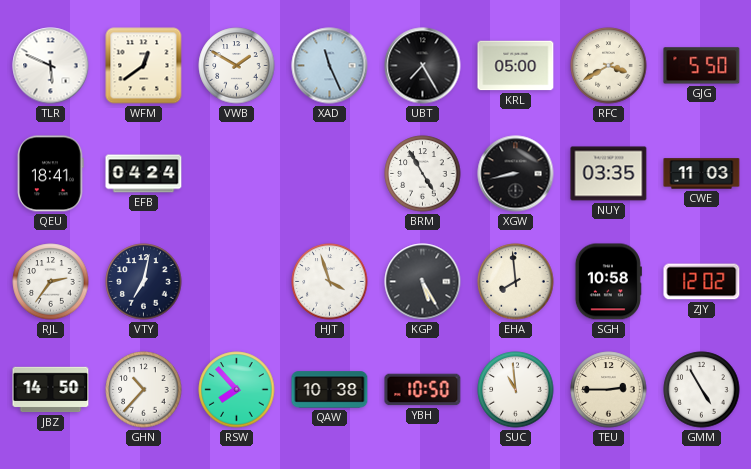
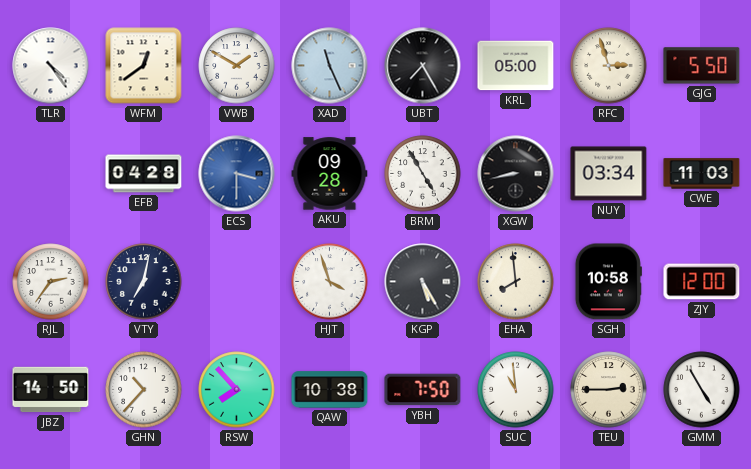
TLR: 5:49 -> 4:24
RFC: 3:40 -> 2:57
QEU: 18:41 -> none
EFB: 04:24 -> 04:28
ECS: none -> 3:30
AKU: none -> 09:28
NUY: 03:35 -> 03:34
ZJY: 12:02 -> 12:00
YBH: 10:50 -> 7:50
